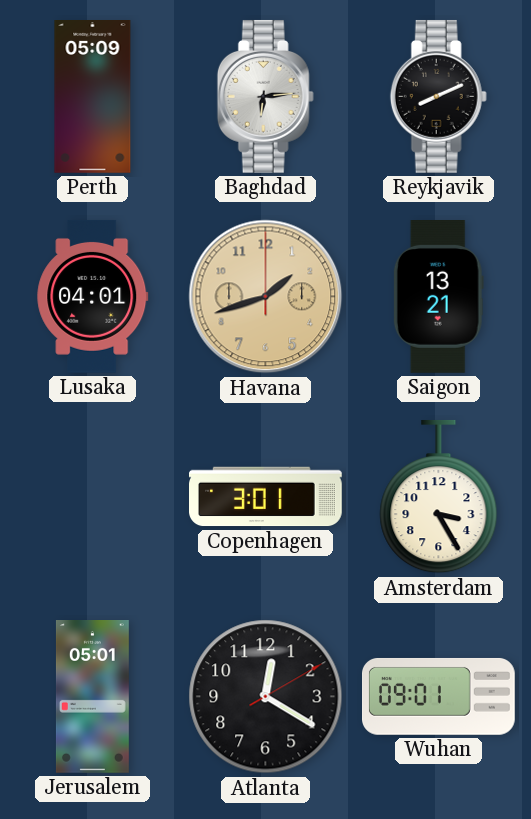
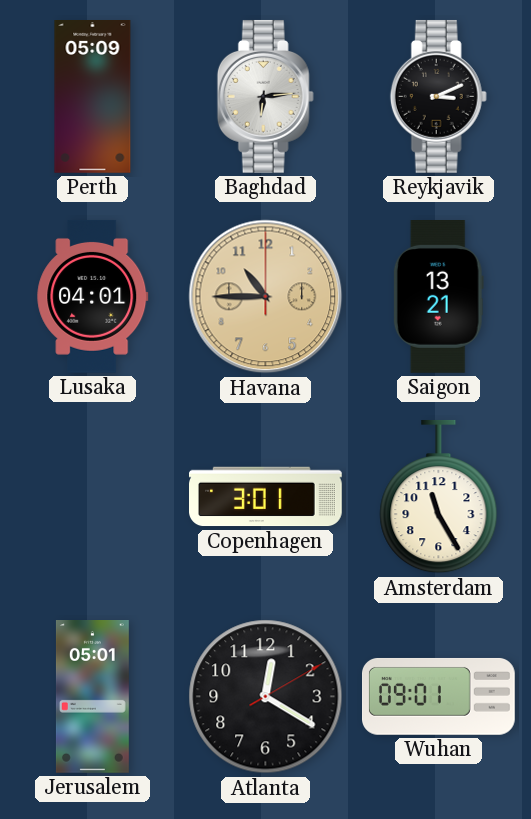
Reykjavik: 8:11 -> 3:11
Havana: 1:42 -> 10:45
Amsterdam: 3:25 -> 11:25
